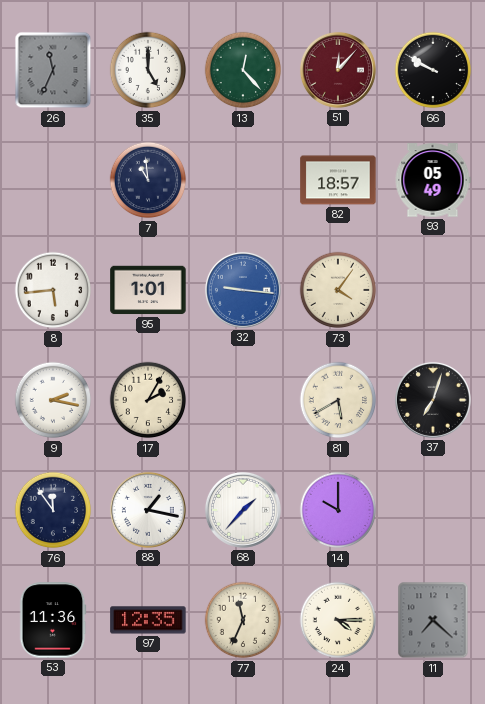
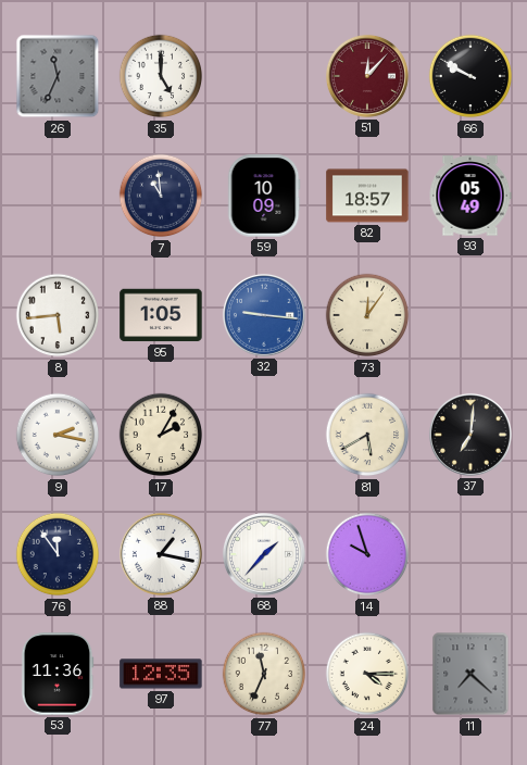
13: 12:23 -> none
59: none -> 10:09
95: 1:01 -> 1:05
73: 4:06 -> 12:06
37: 7:03 -> 7:01
14: 10:00 -> 9:57
